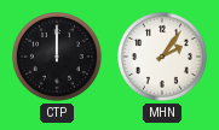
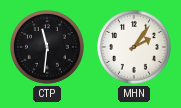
CTP: 12:00 -> 11:31
